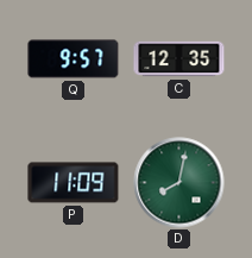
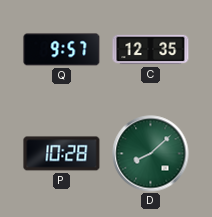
P: 11:09 -> 10:28
D: 8:02 -> 8:08
